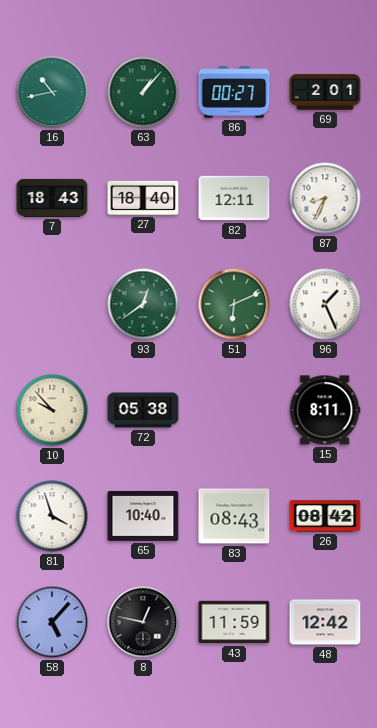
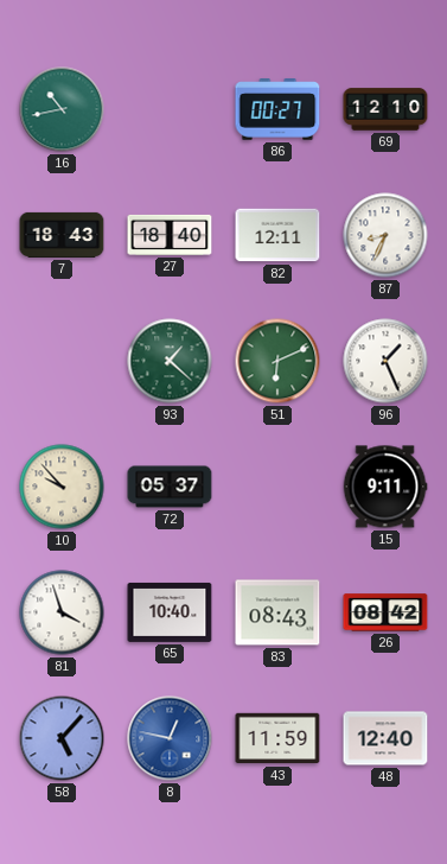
63: 1:07 -> none
69: 2:01 -> 12:10
93: 12:39 -> 1:22
72: 05:38 -> 05:37
15: 8:11 -> 9:11
8 dial: black -> blue
48: 12:42 -> 12:40
